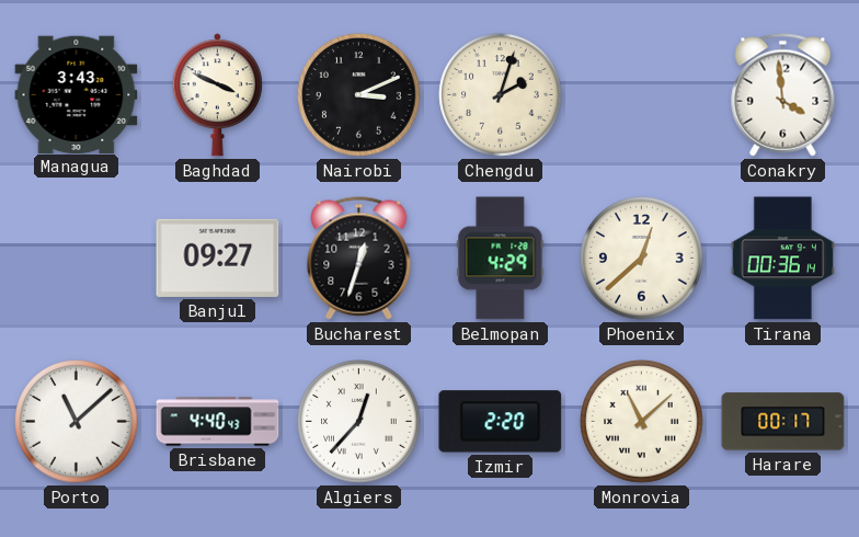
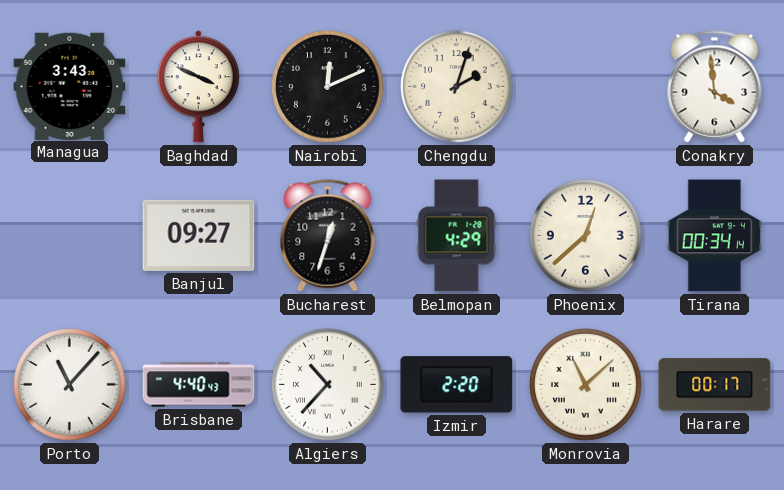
Nairobi: 3:11 -> 12:11
Tirana: 00:36 -> 00:34
Porto: 11:08 -> 11:07
Algiers: 12:37 -> 10:37
